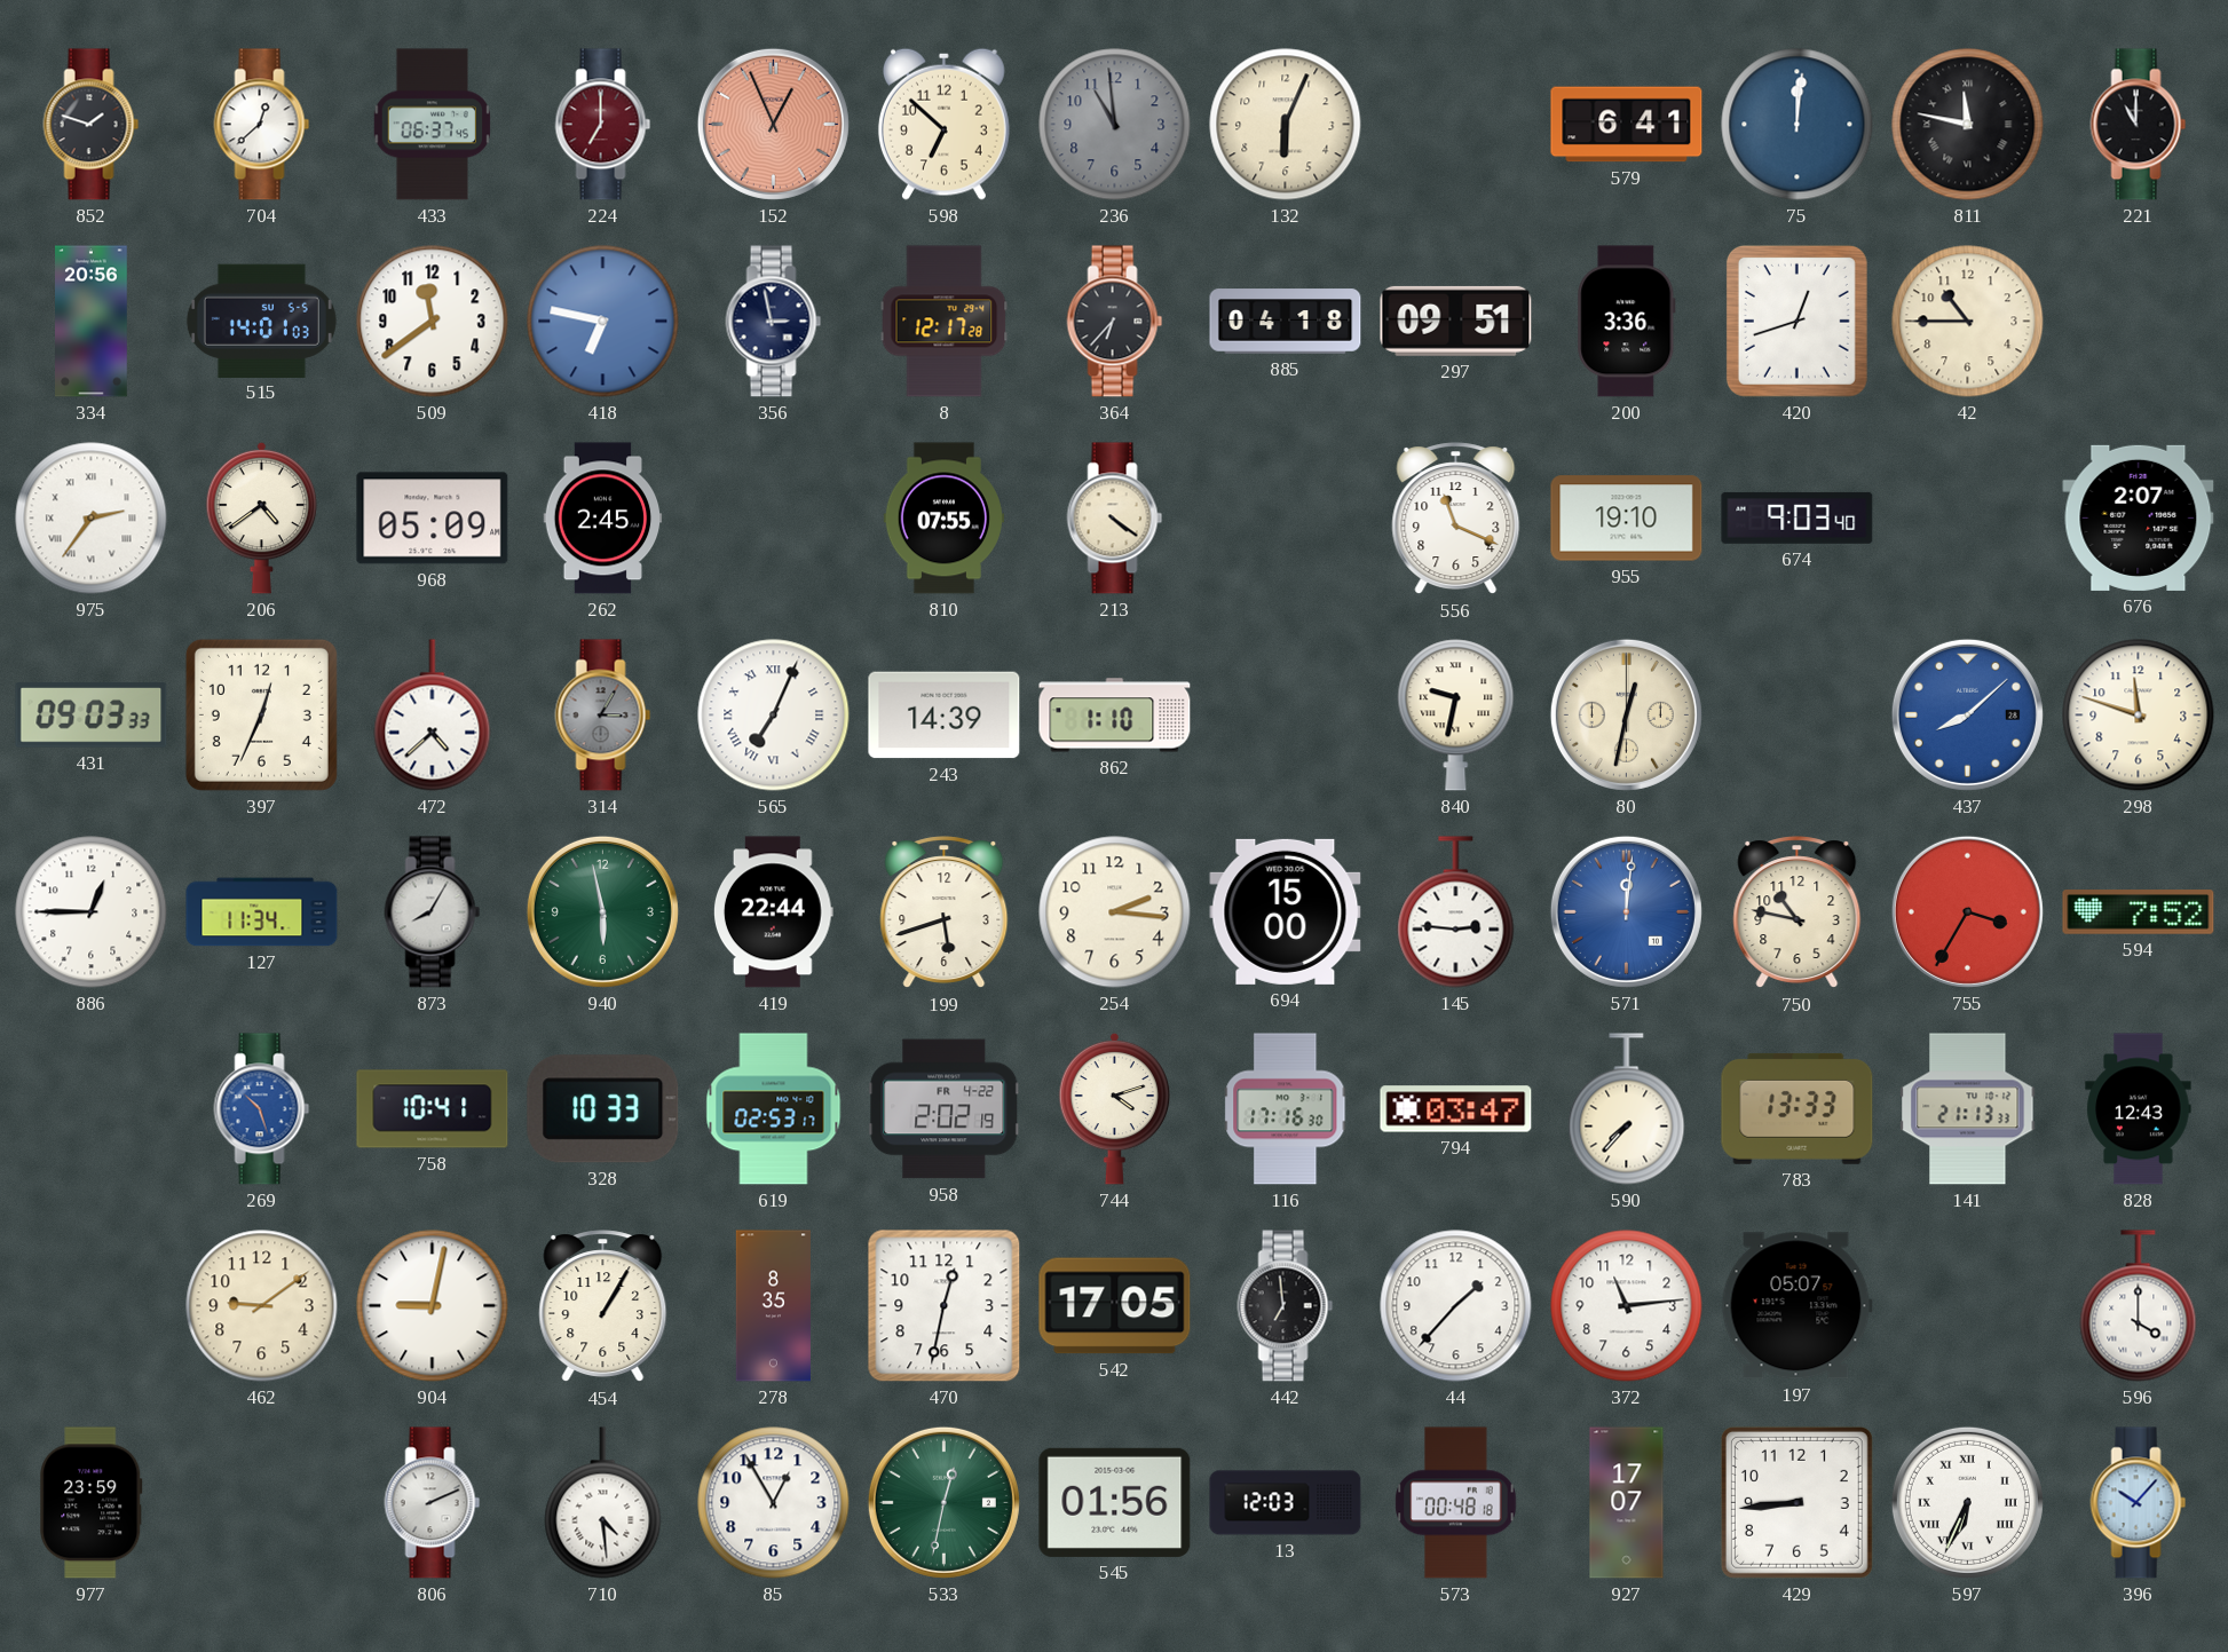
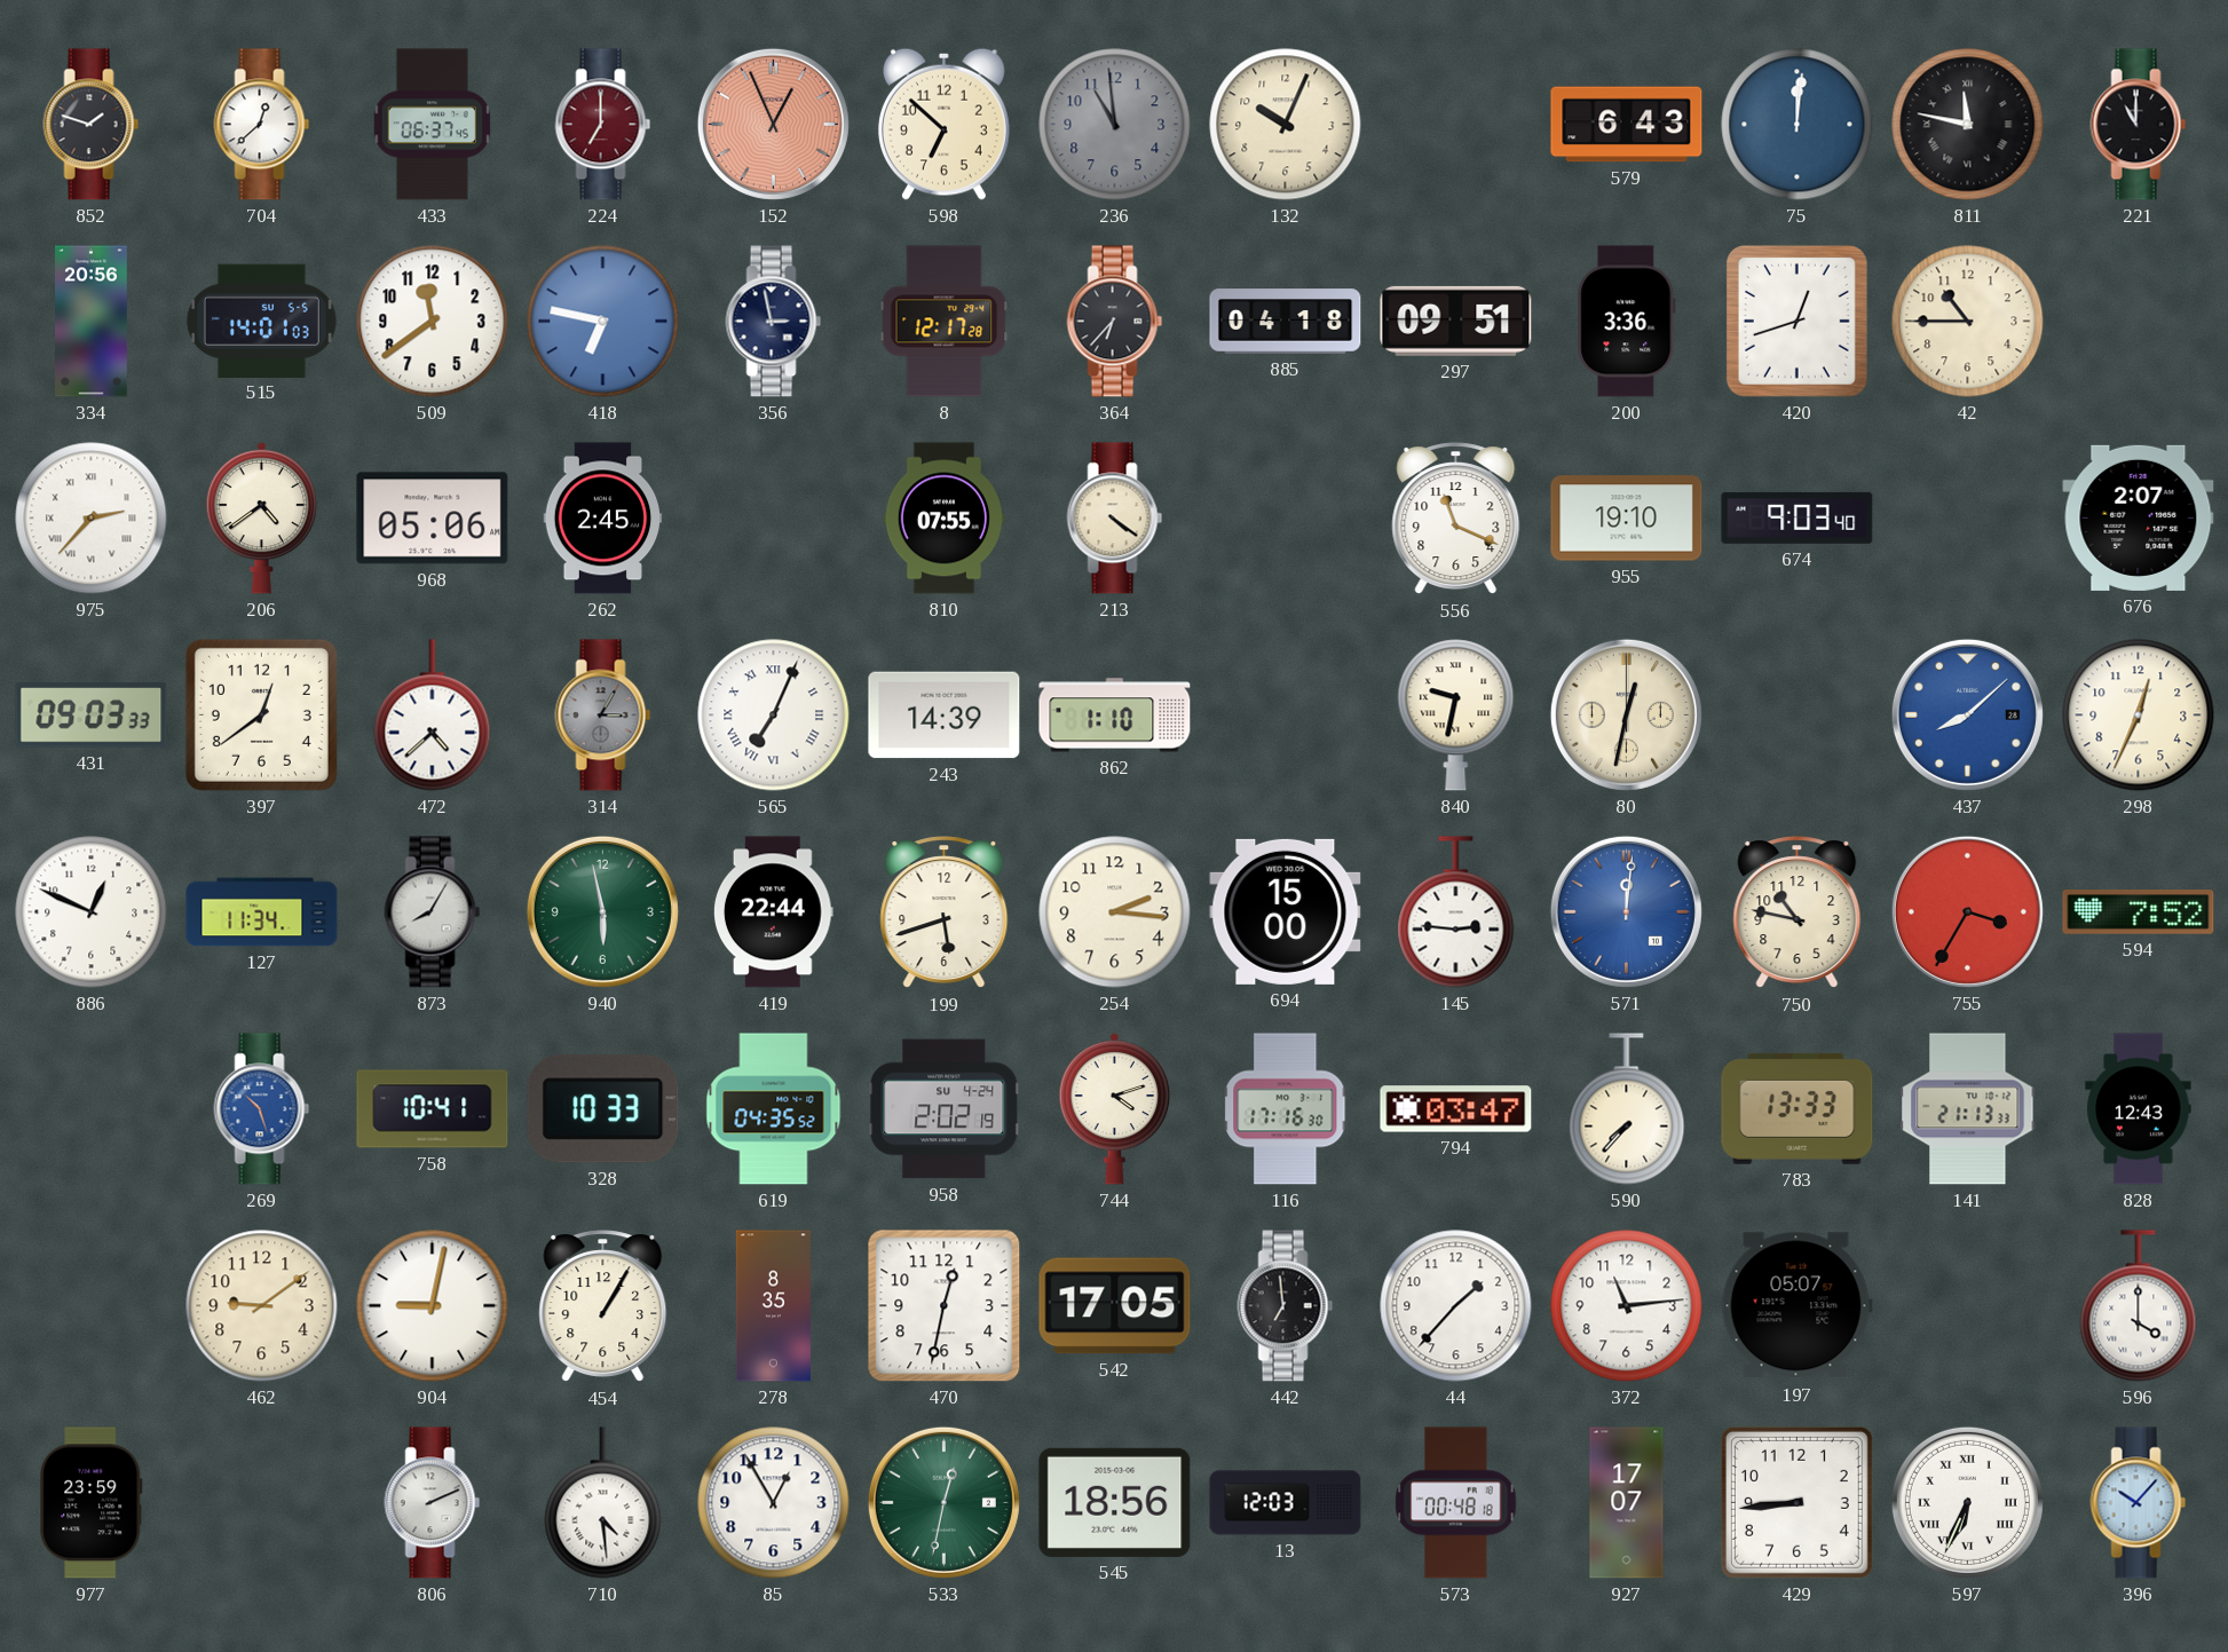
132: 6:04 -> 10:04
579: 6:41 -> 6:43
975: 2:36 -> 2:37
968: 05:09 -> 05:06
397: 12:34 -> 12:39
298: 11:48 -> 12:34
886: 12:45 -> 12:49
619: 02:53 -> 04:35
958 date: FR 4-22 -> SU 4-24
545: 01:56 -> 18:56
